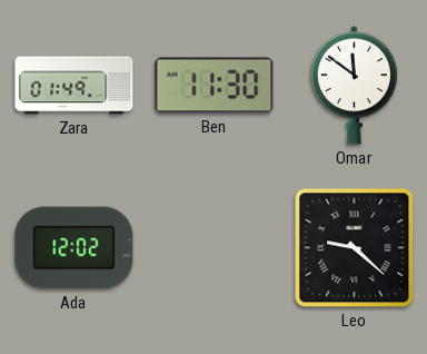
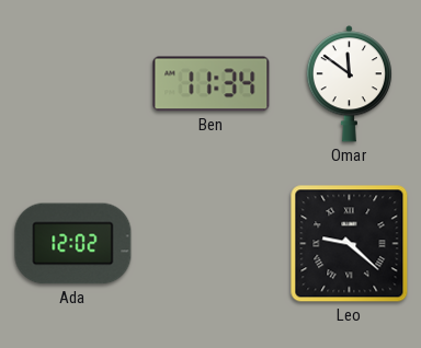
Zara: 01:49 -> none
Ben: 11:30 -> 11:34
